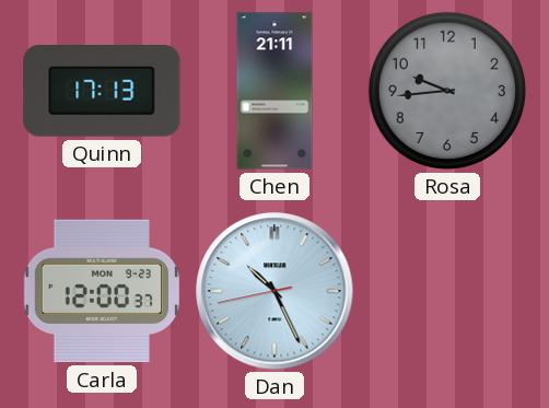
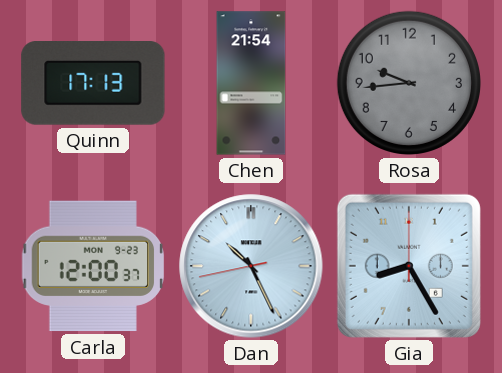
Chen: 21:11 -> 21:54
Gia: none -> 8:25
